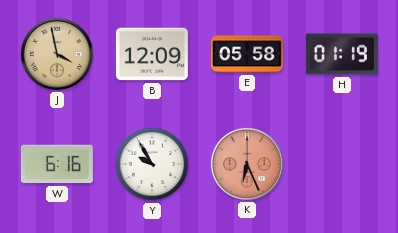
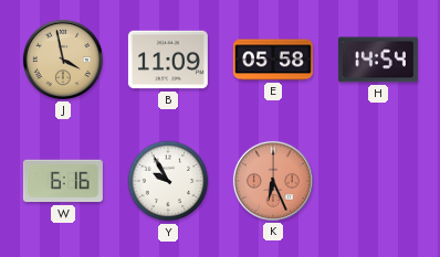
B: 12:09 -> 11:09
H: 01:19 -> 14:54
